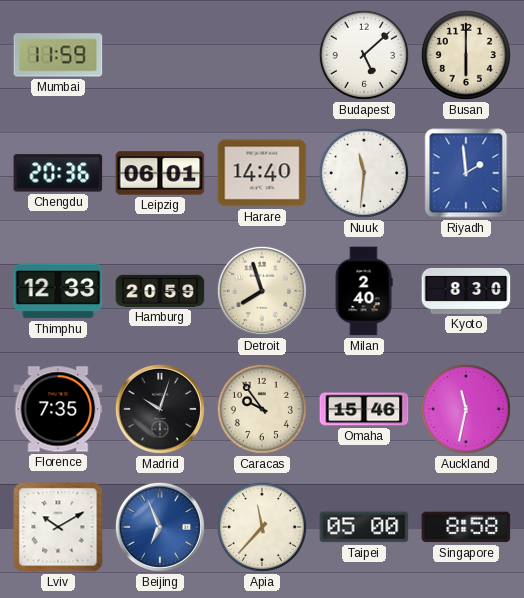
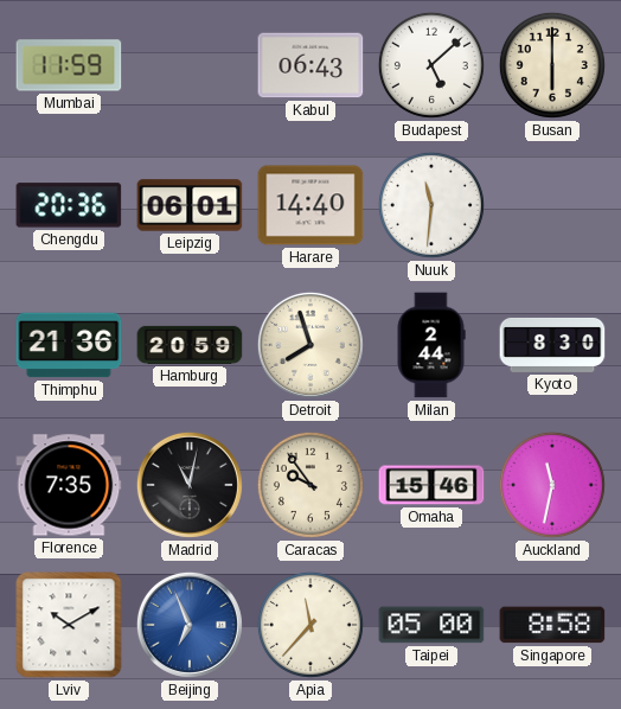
Kabul: none -> 06:43
Riyadh: 1:59 -> none
Thimphu: 12:33 -> 21:36
Milan: 2:40 -> 2:44
Madrid: 10:03 -> 11:02
